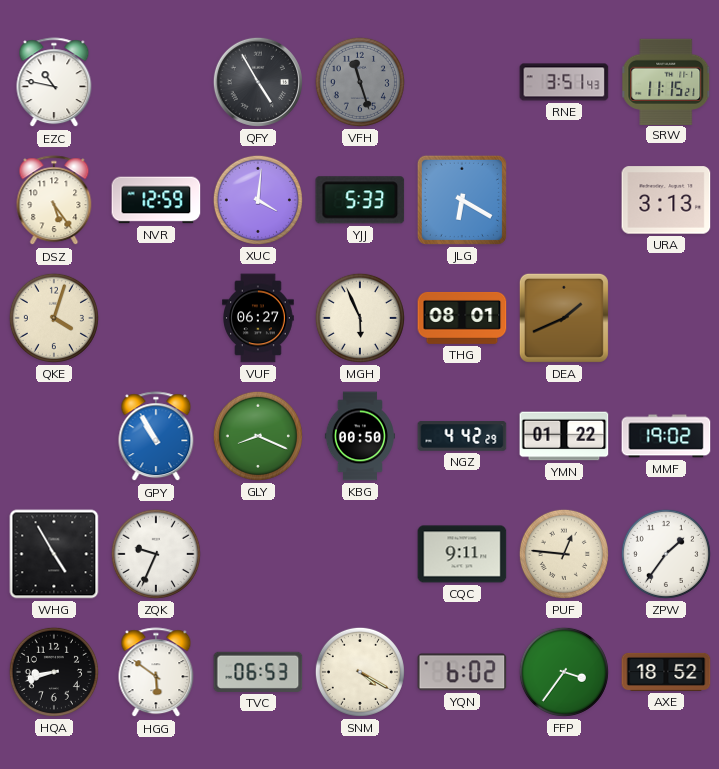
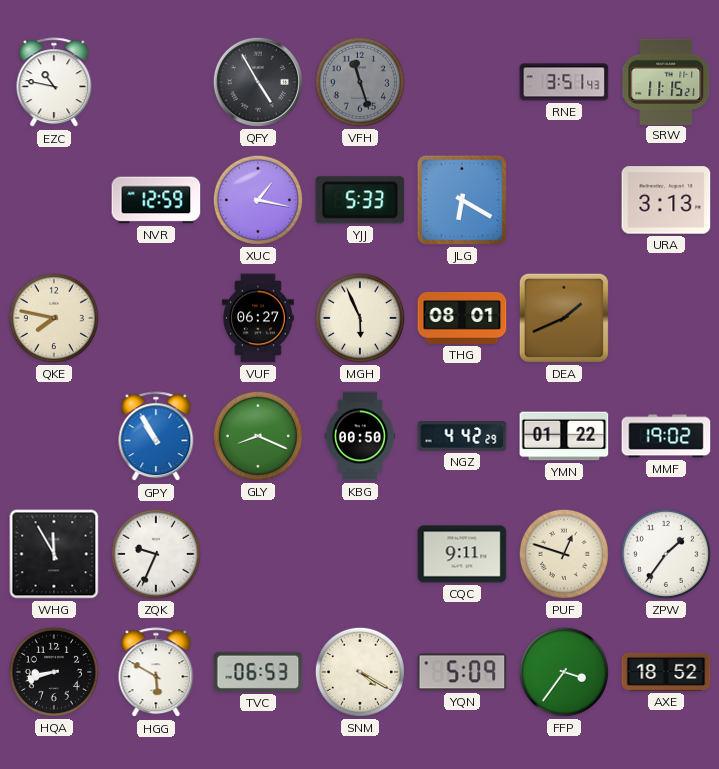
DSZ: 5:24 -> none
XUC: 4:01 -> 1:17
QKE: 4:03 -> 7:47
WHG: 4:55 -> 11:55
PUF: 12:46 -> 12:48
HGG: 5:51 -> 5:50
YQN: 6:02 -> 5:09
